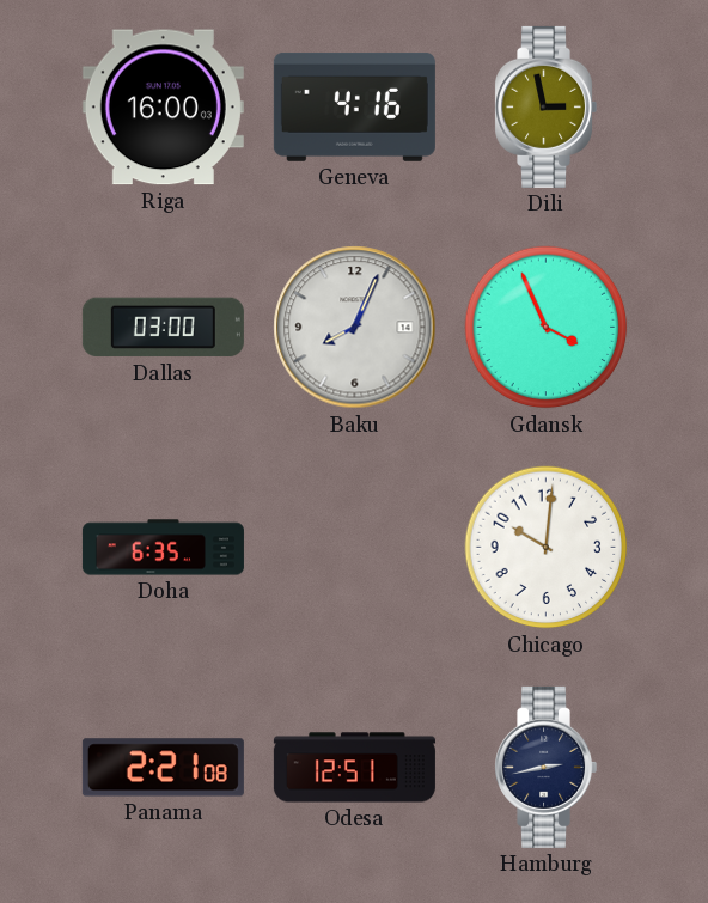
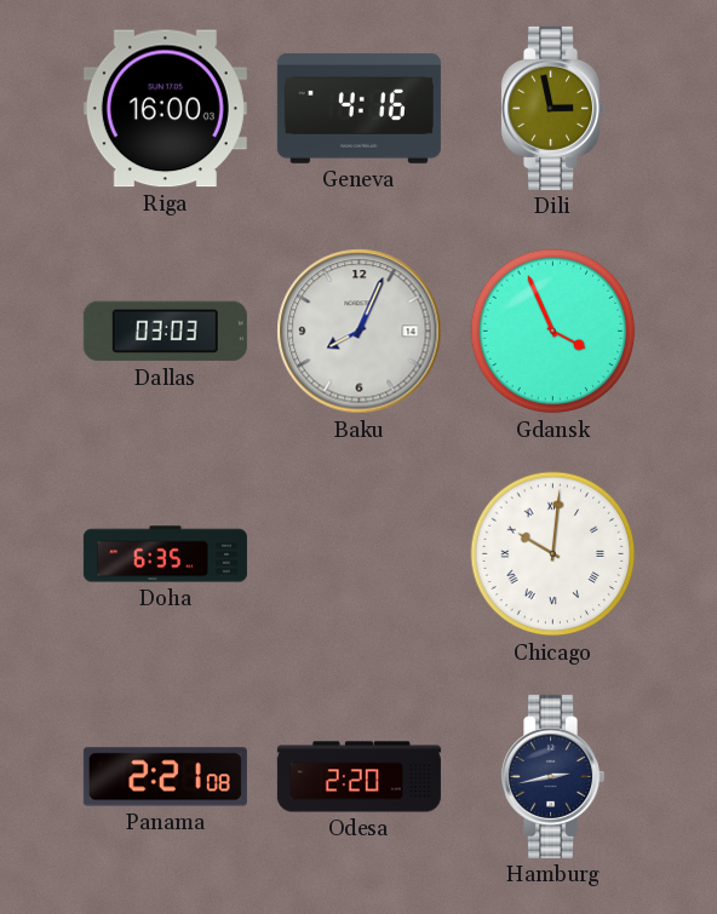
Dallas: 03:00 -> 03:03
Chicago numerals: Arabic -> Roman
Odesa: 12:51 -> 2:20
